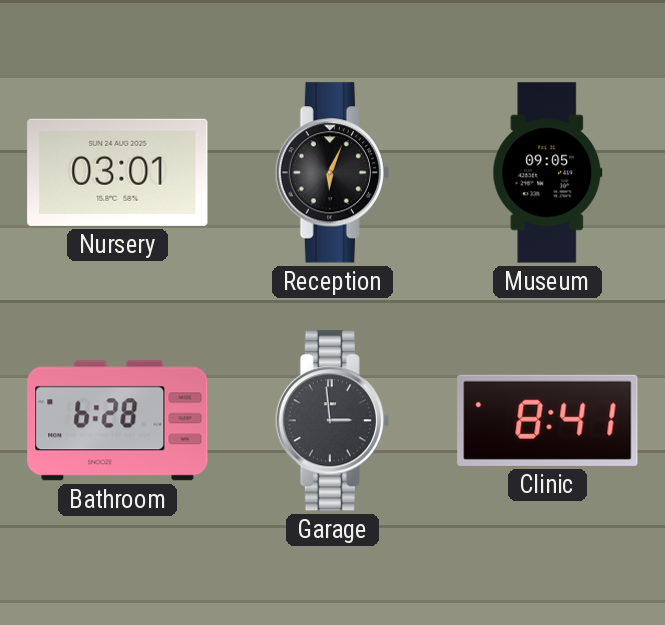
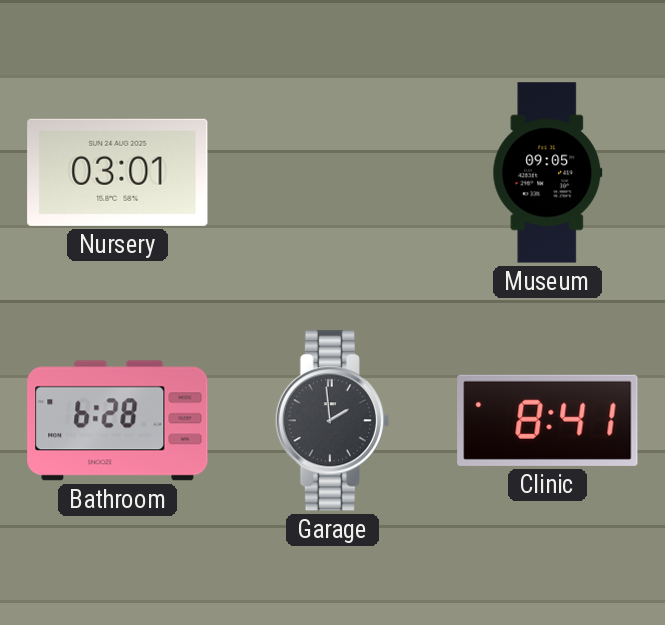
Reception: 6:04 -> none
Garage: 2:59 -> 1:59
